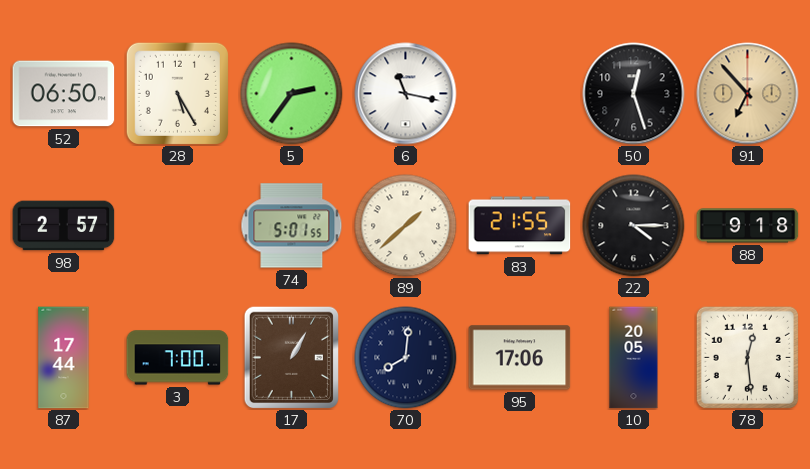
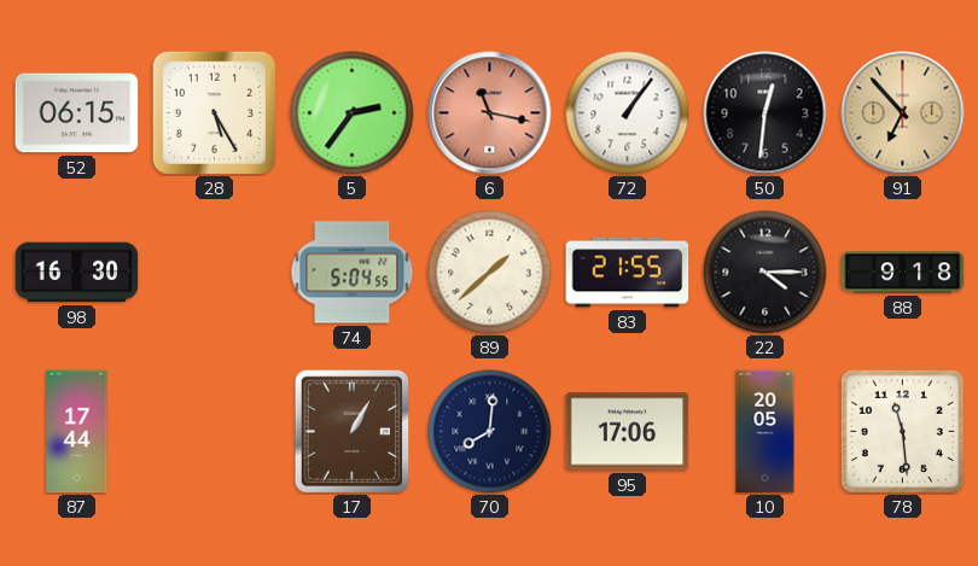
52: 06:50 -> 06:15
6 dial: white -> salmon
72: none -> 1:06
50: 12:27 -> 12:31
98: 2:57 -> 16:30
74: 5:01 -> 5:04
3: 7:00 -> none
78: 12:29 -> 11:29
